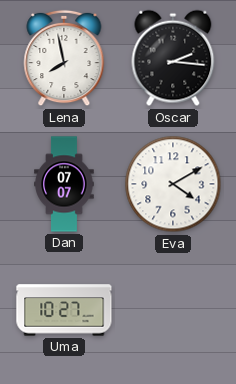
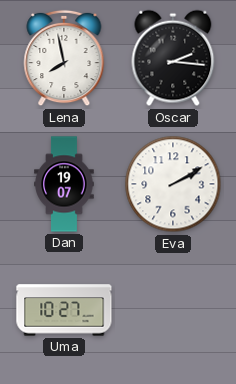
Dan: 07:07 -> 19:07
Eva: 4:10 -> 2:10
